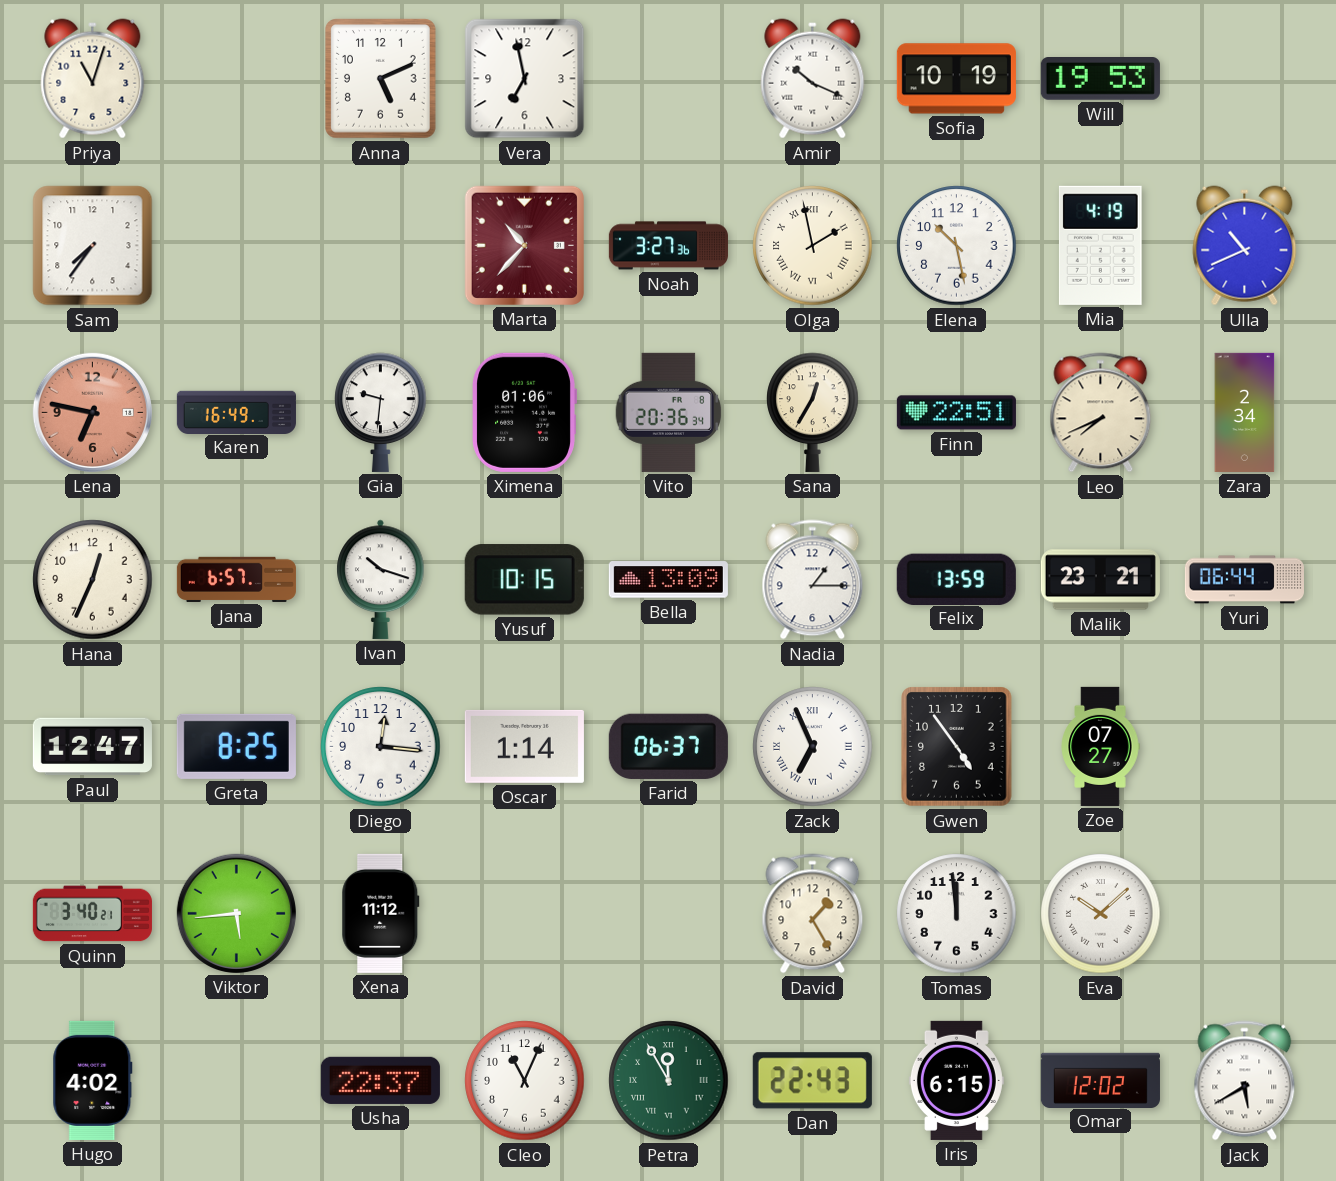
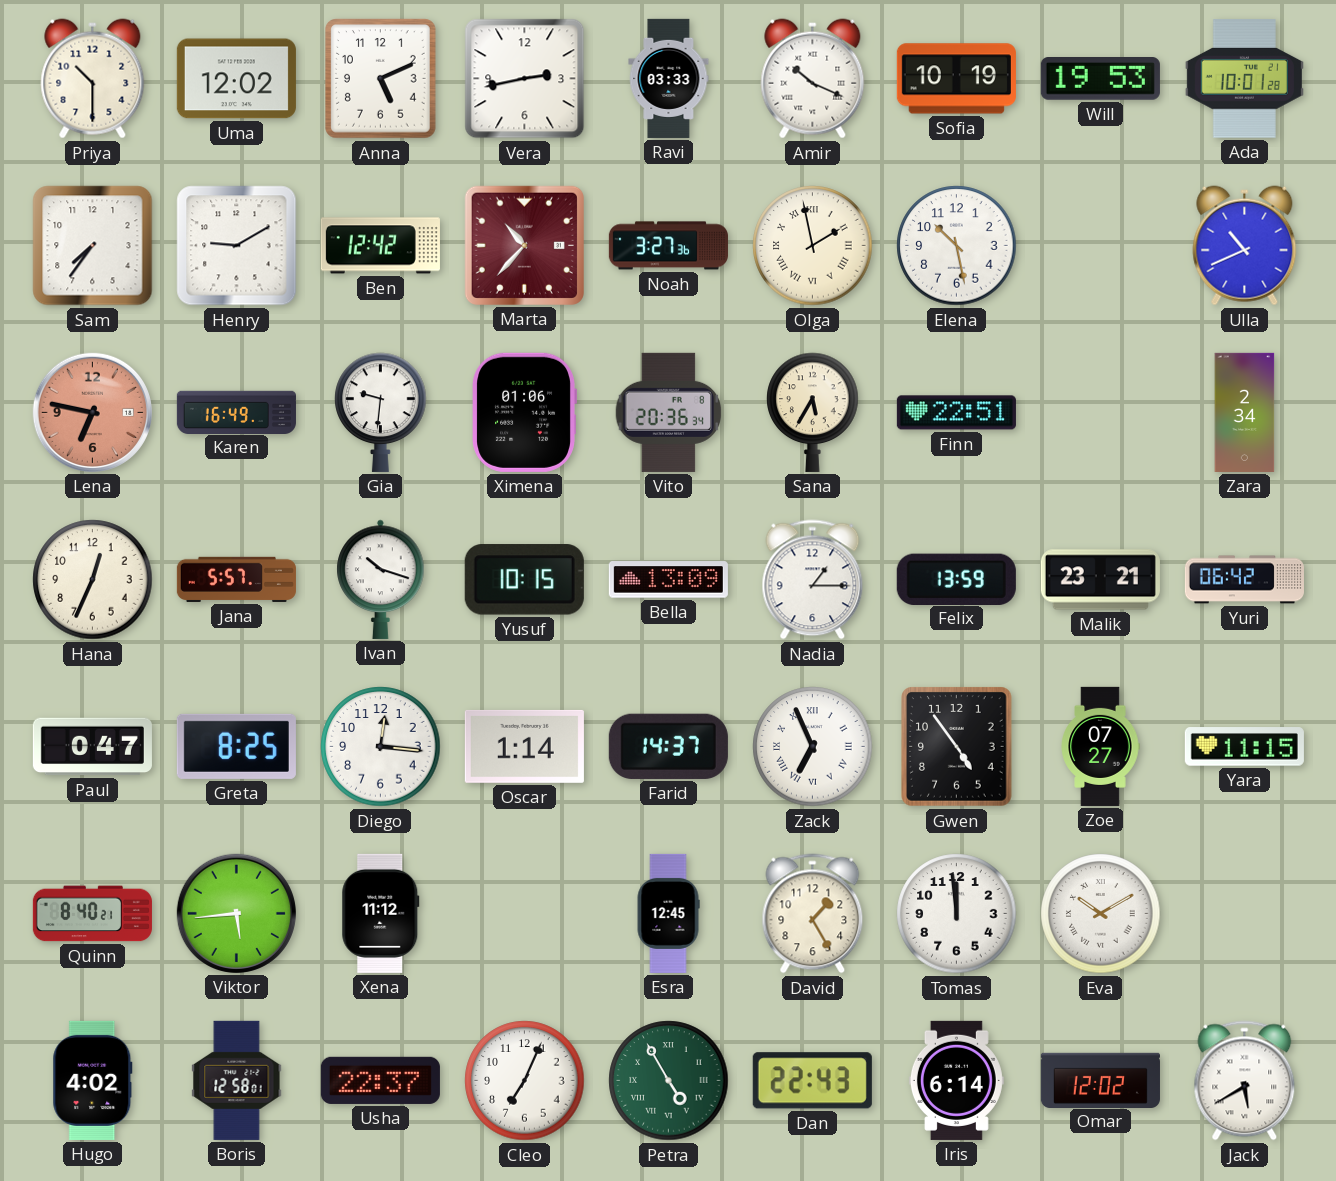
Priya: 11:03 -> 10:30
Uma: none -> 12:02
Vera: 6:58 -> 2:43
Ravi: none -> 03:33
Ada: none -> 10:01
Henry: none -> 9:10
Ben: none -> 12:42
Mia: 4:19 -> none
Sana: 12:35 -> 5:35
Leo: 7:41 -> none
Jana: 6:57 -> 5:57
Yuri: 06:44 -> 06:42
Paul: 12:47 -> 0:47
Farid: 06:37 -> 14:37
Yara: none -> 11:15
Quinn: 3:40 -> 8:40
Esra: none -> 12:45
Eva: 10:08 -> 10:10
Boris: none -> 12:58
Cleo: 11:04 -> 7:04
Petra: 11:55 -> 4:55
Iris: 6:15 -> 6:14
